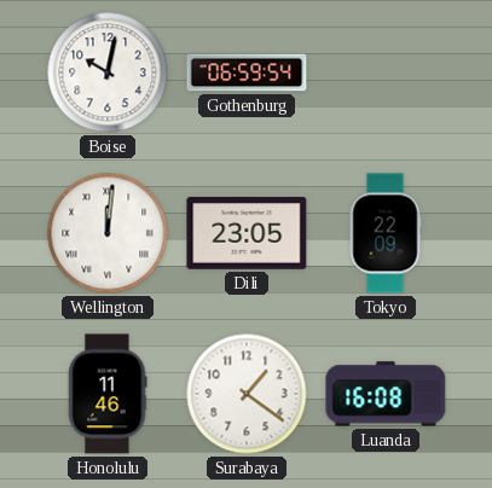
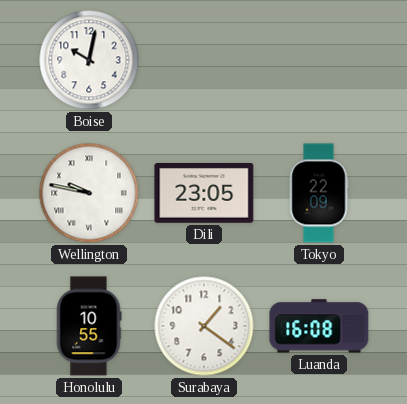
Gothenburg: 06:59 -> none
Wellington: 12:01 -> 9:47
Honolulu: 11:46 -> 10:55
